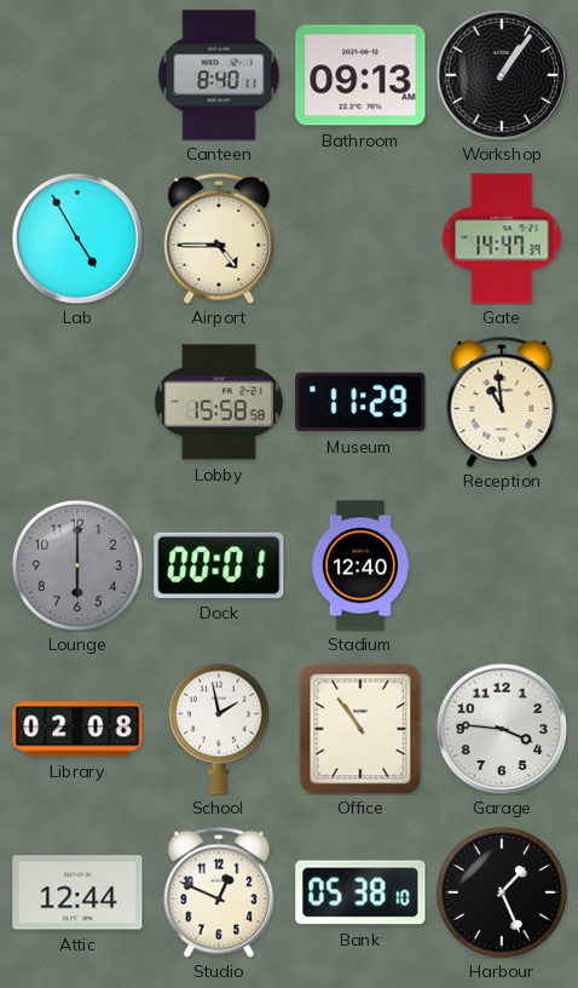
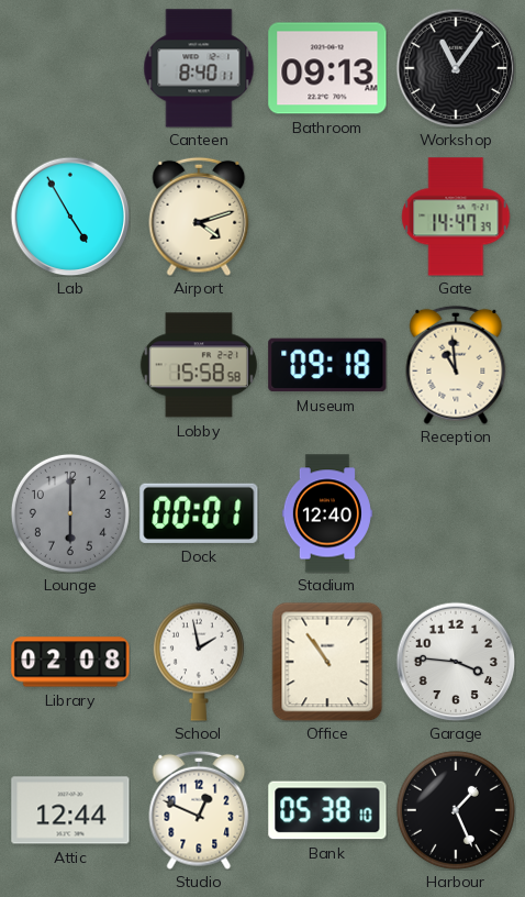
Workshop: 1:06 -> 11:06
Airport: 4:45 -> 4:12
Museum: 11:29 -> 09:18
